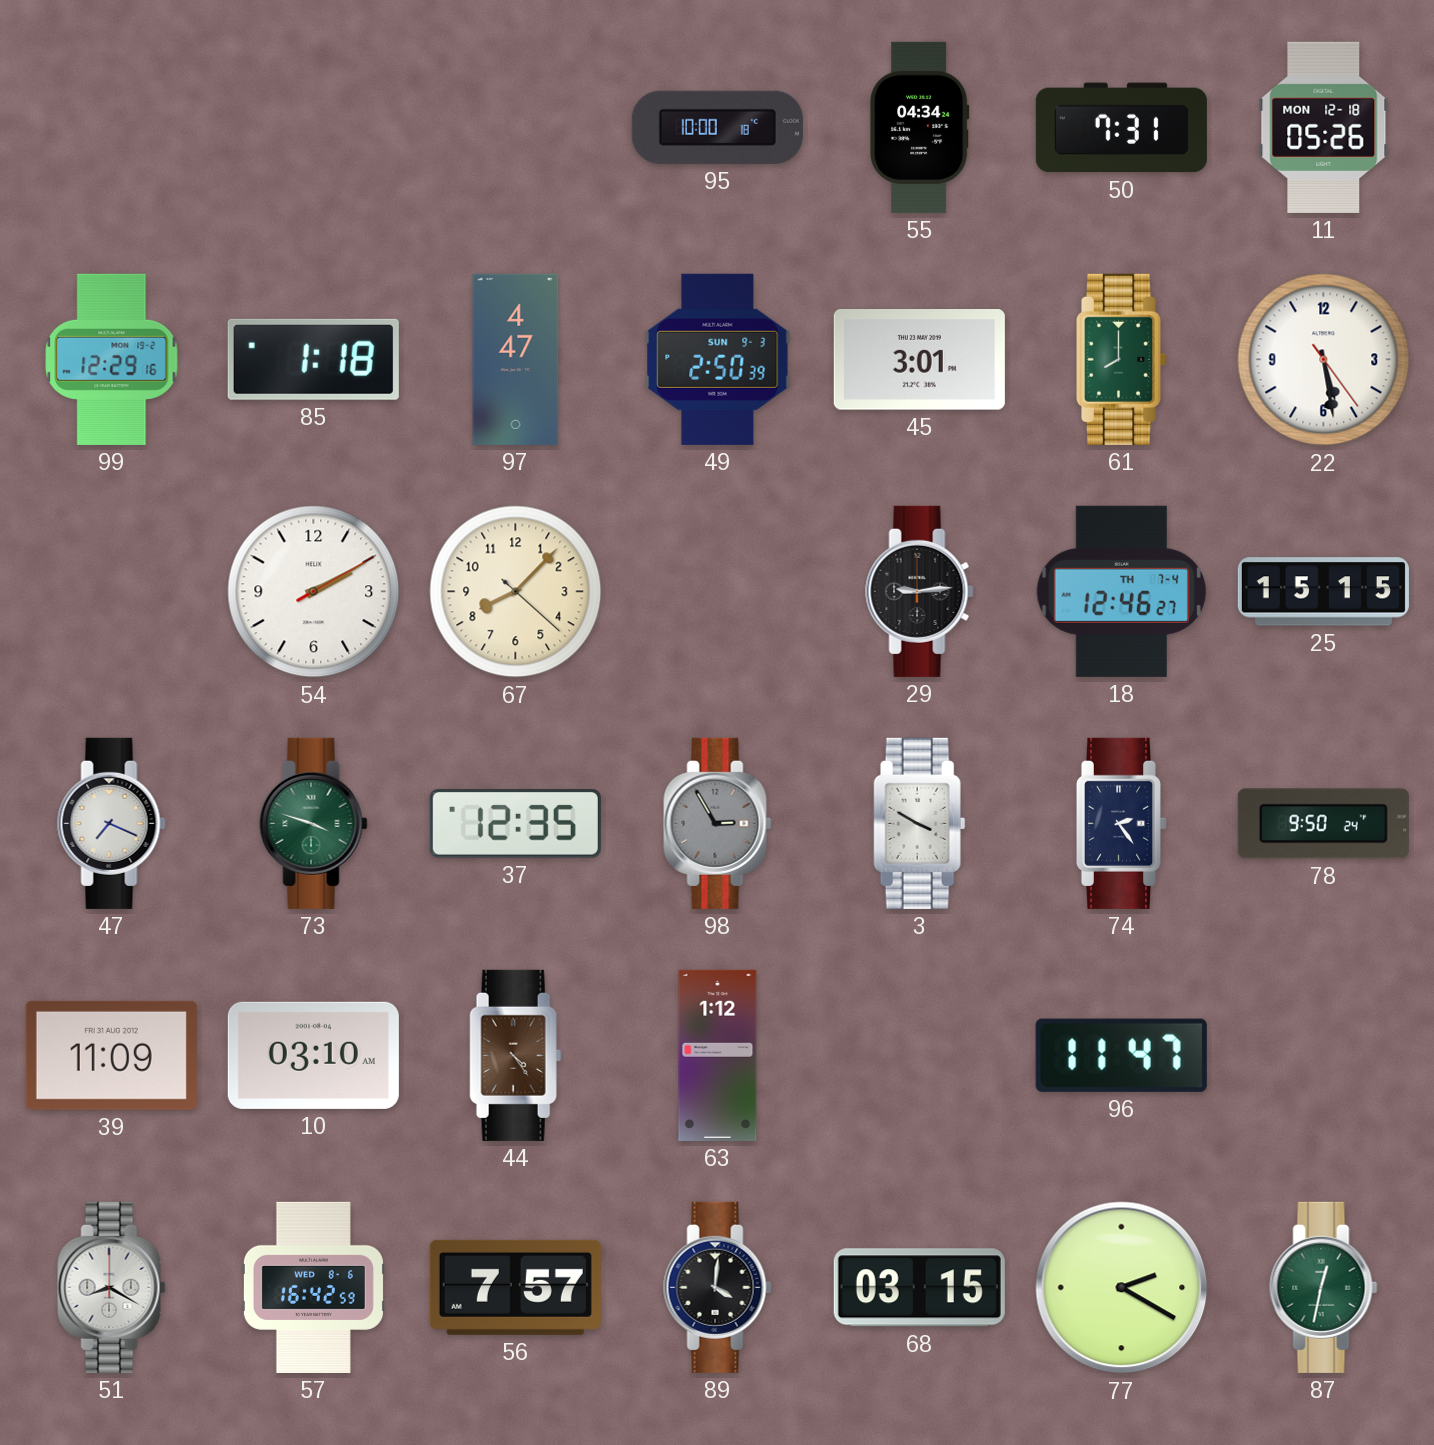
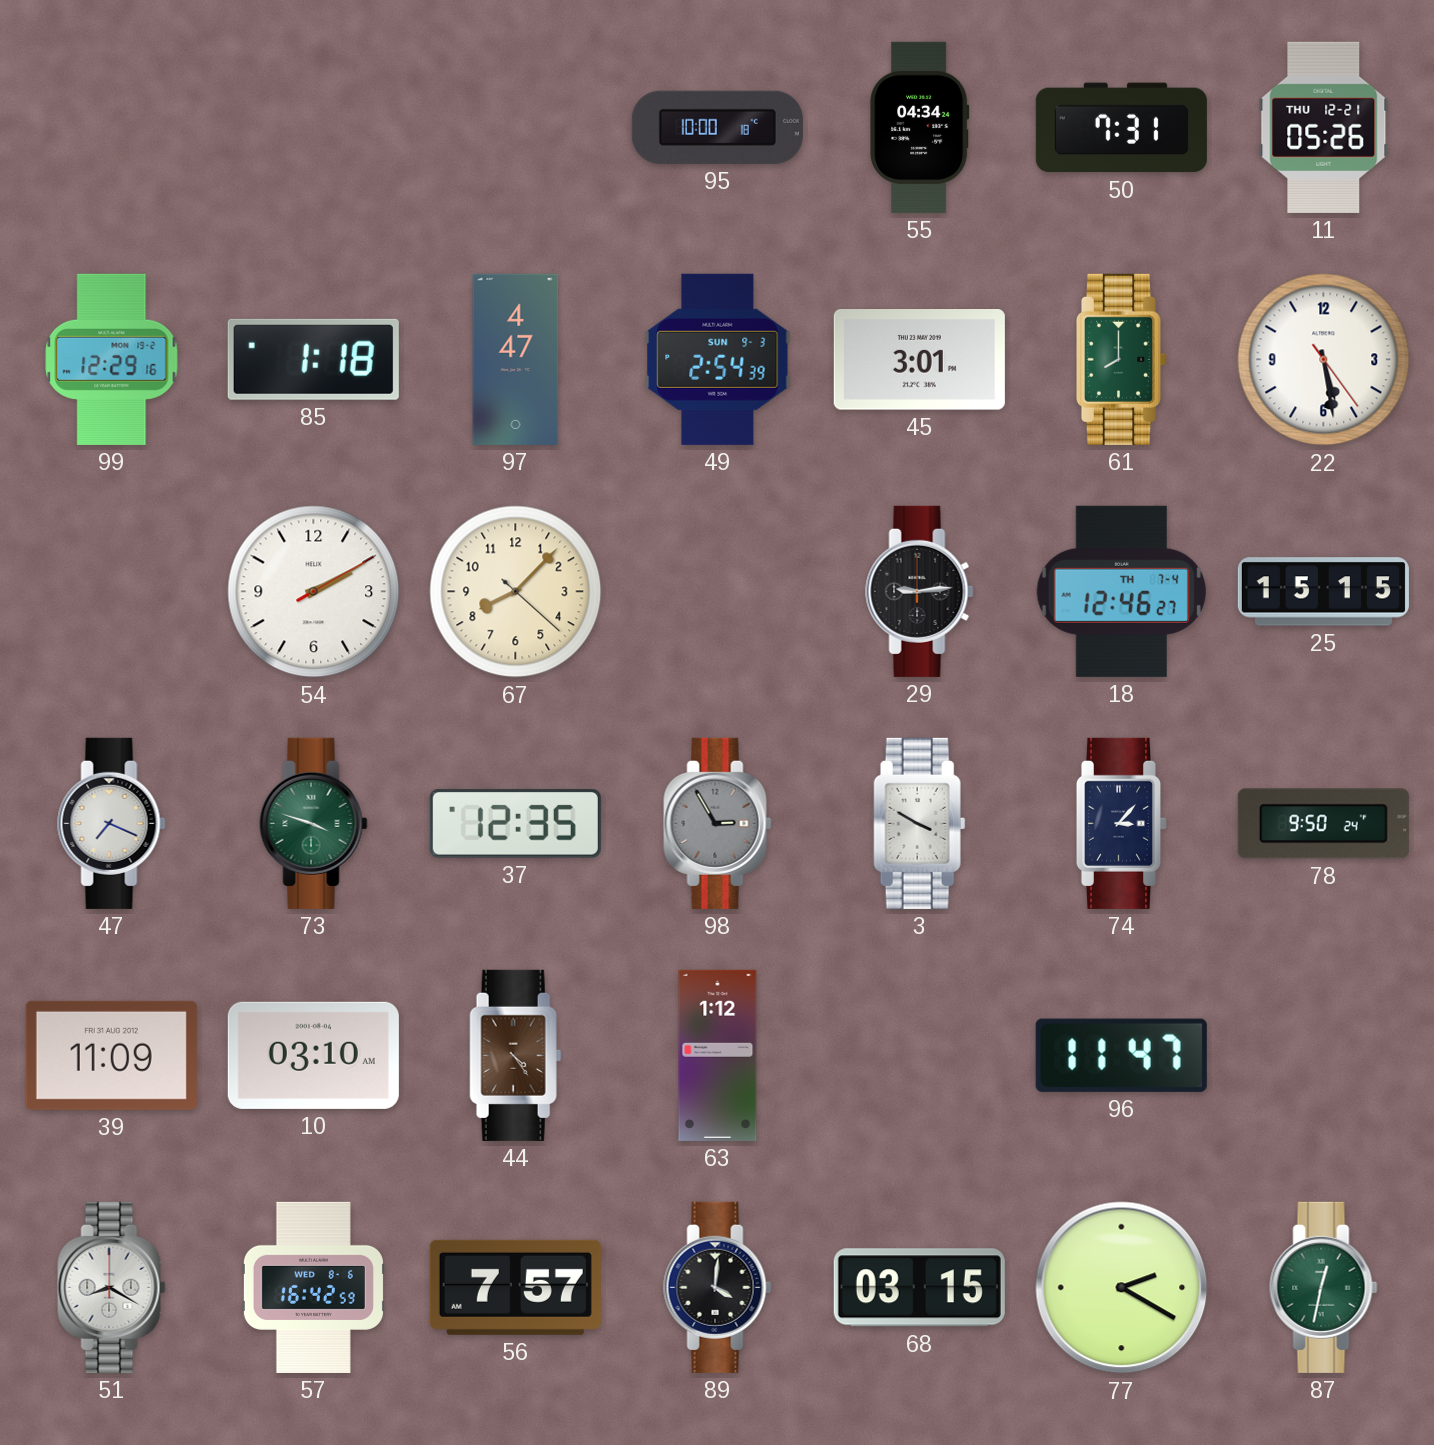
11 date: MON 12-18 -> THU 12-21
49: 2:50 -> 2:54
74: 2:24 -> 3:07
